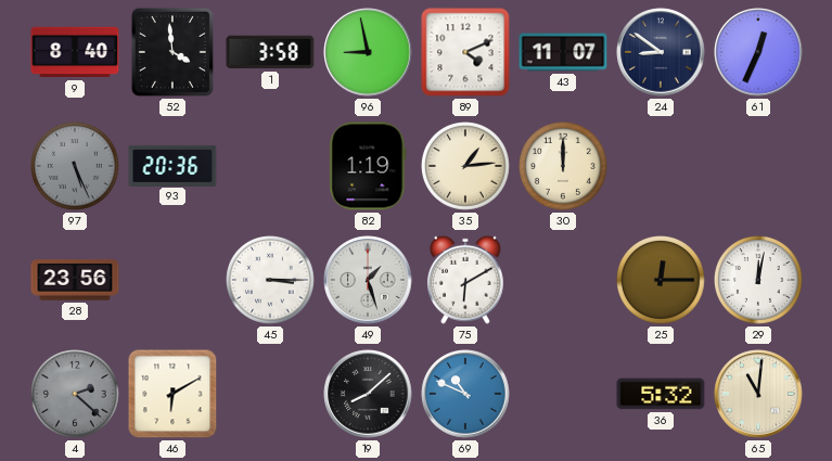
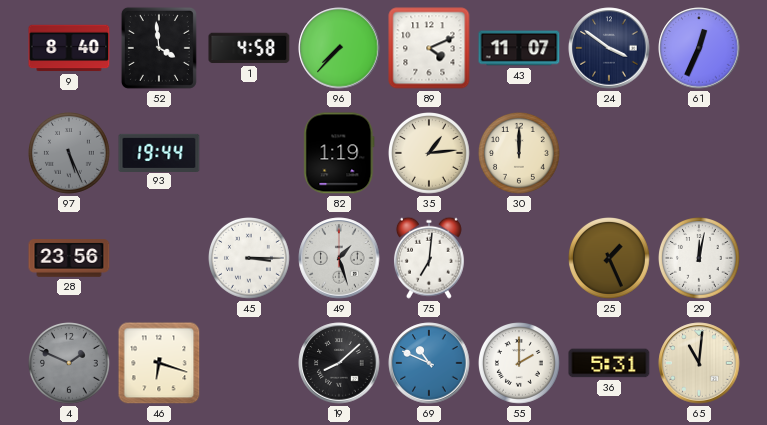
1: 3:58 -> 4:58
96: 8:58 -> 7:37
24: 8:51 -> 3:51
93: 20:36 -> 19:44
75: 6:10 -> 7:01
25: 12:15 -> 1:26
4: 2:22 -> 1:49
46: 6:10 -> 6:18
55: none -> 2:00
36: 5:32 -> 5:31
